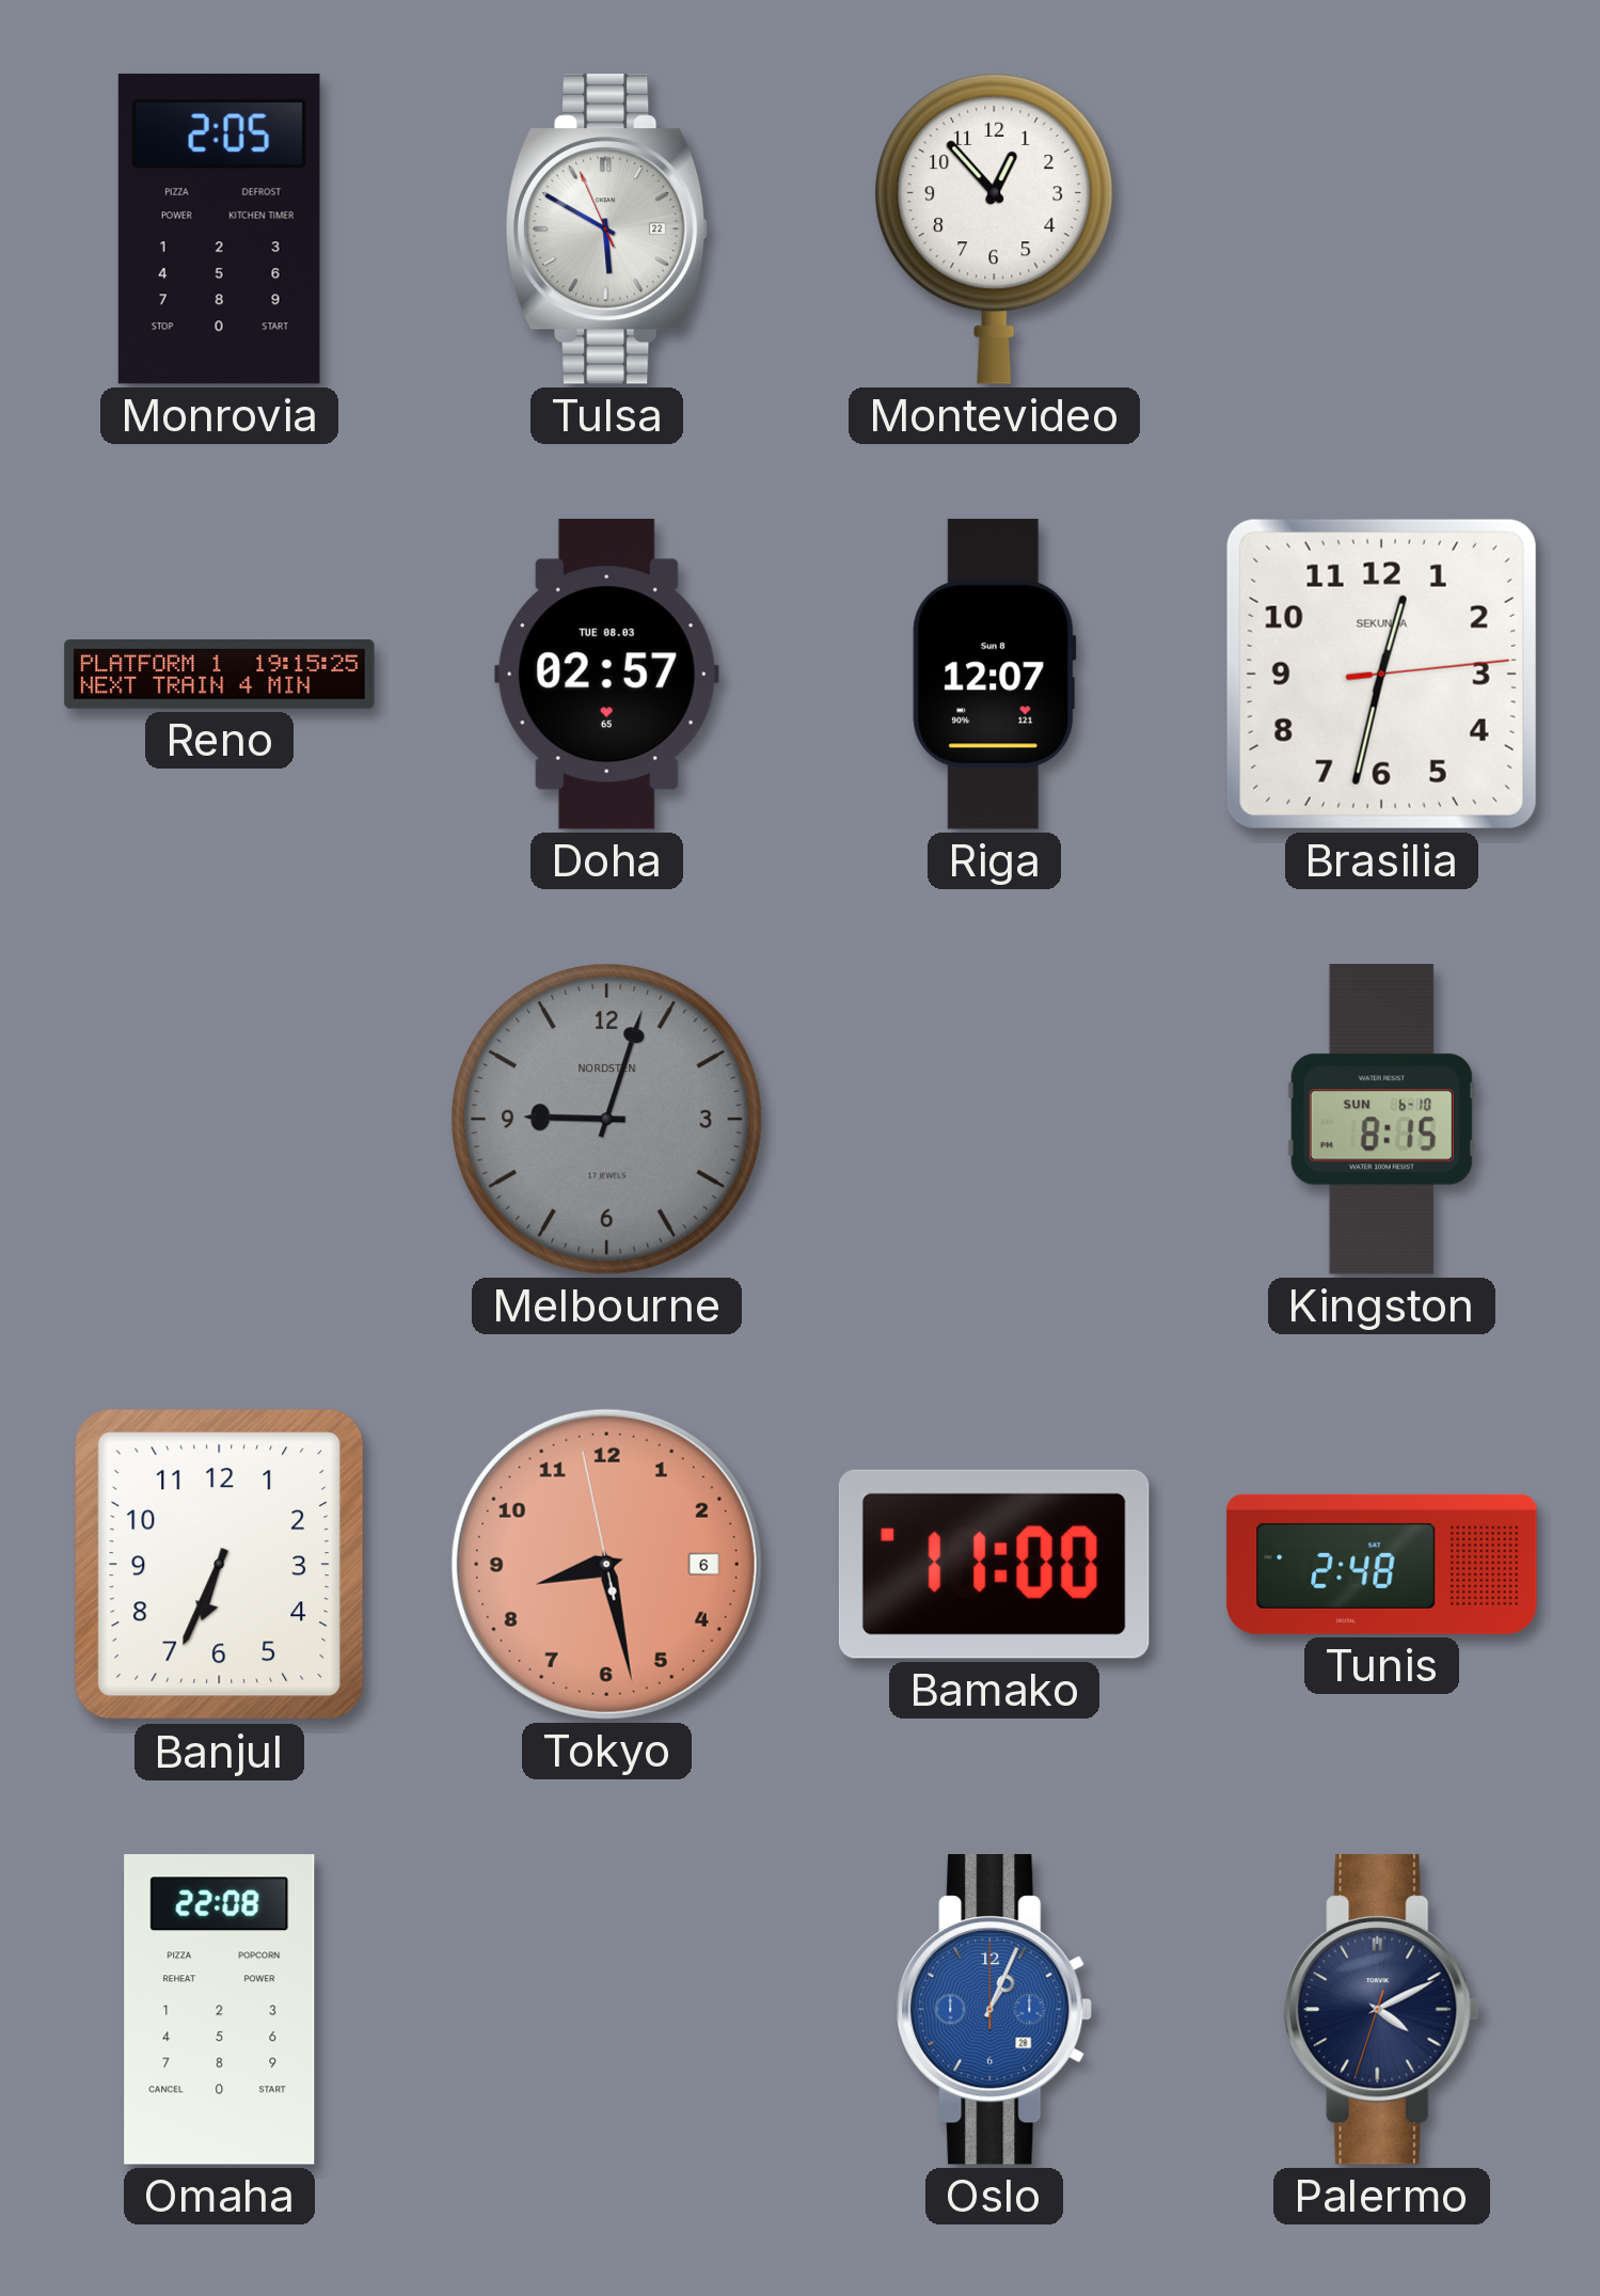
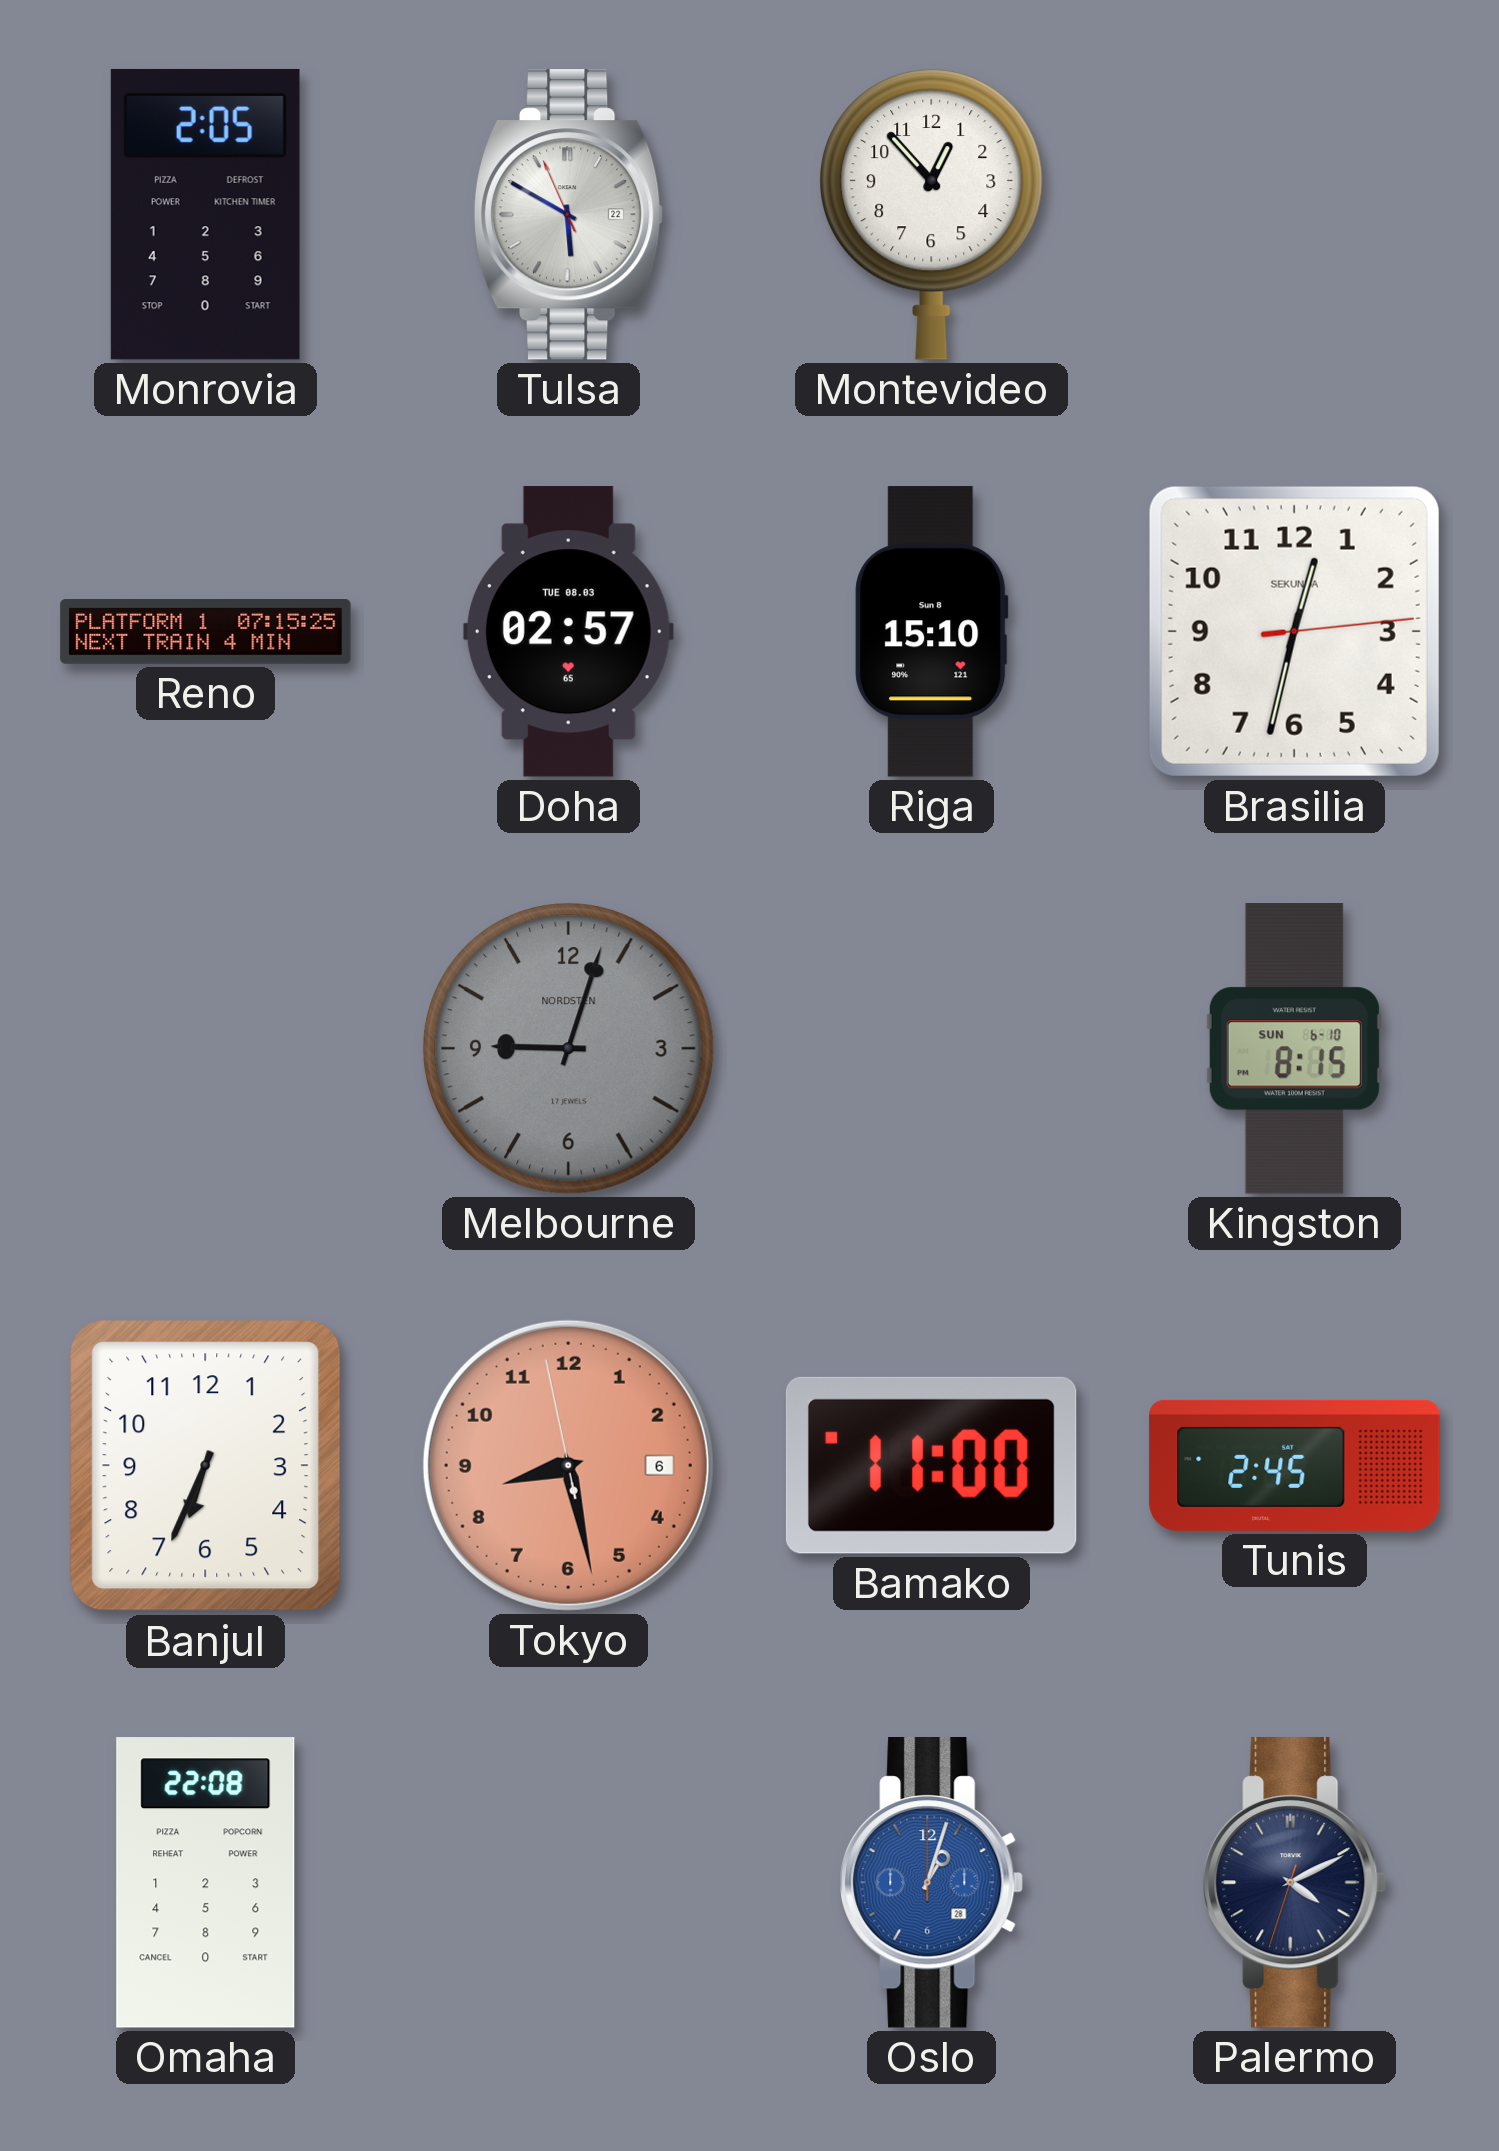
Reno: 19:15 -> 07:15
Riga: 12:07 -> 15:10
Tunis: 2:48 -> 2:45
Oslo: 1:04 -> 1:03
